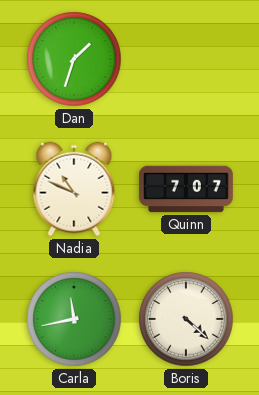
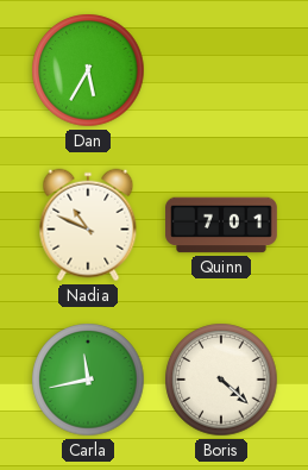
Dan: 1:33 -> 5:35
Quinn: 7:07 -> 7:01
